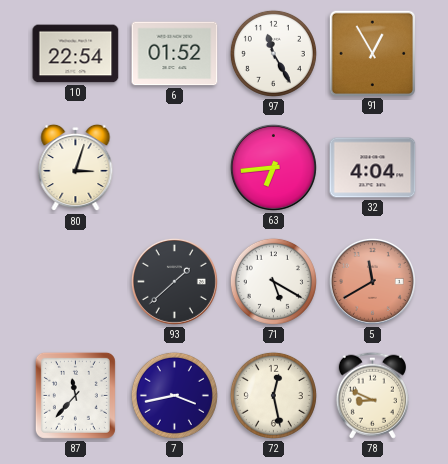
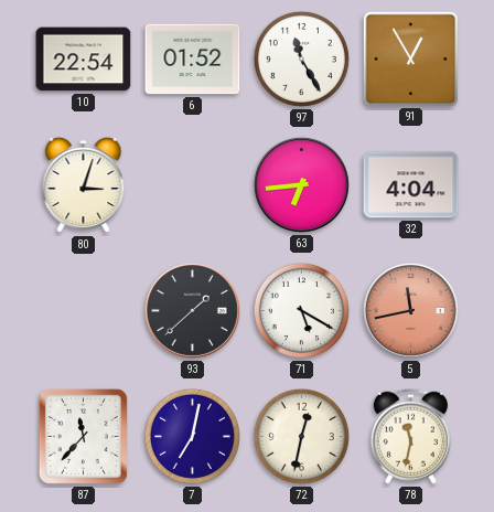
5: 11:40 -> 11:43
7: 3:43 -> 7:02
72: 12:28 -> 12:32
78: 8:49 -> 11:32
